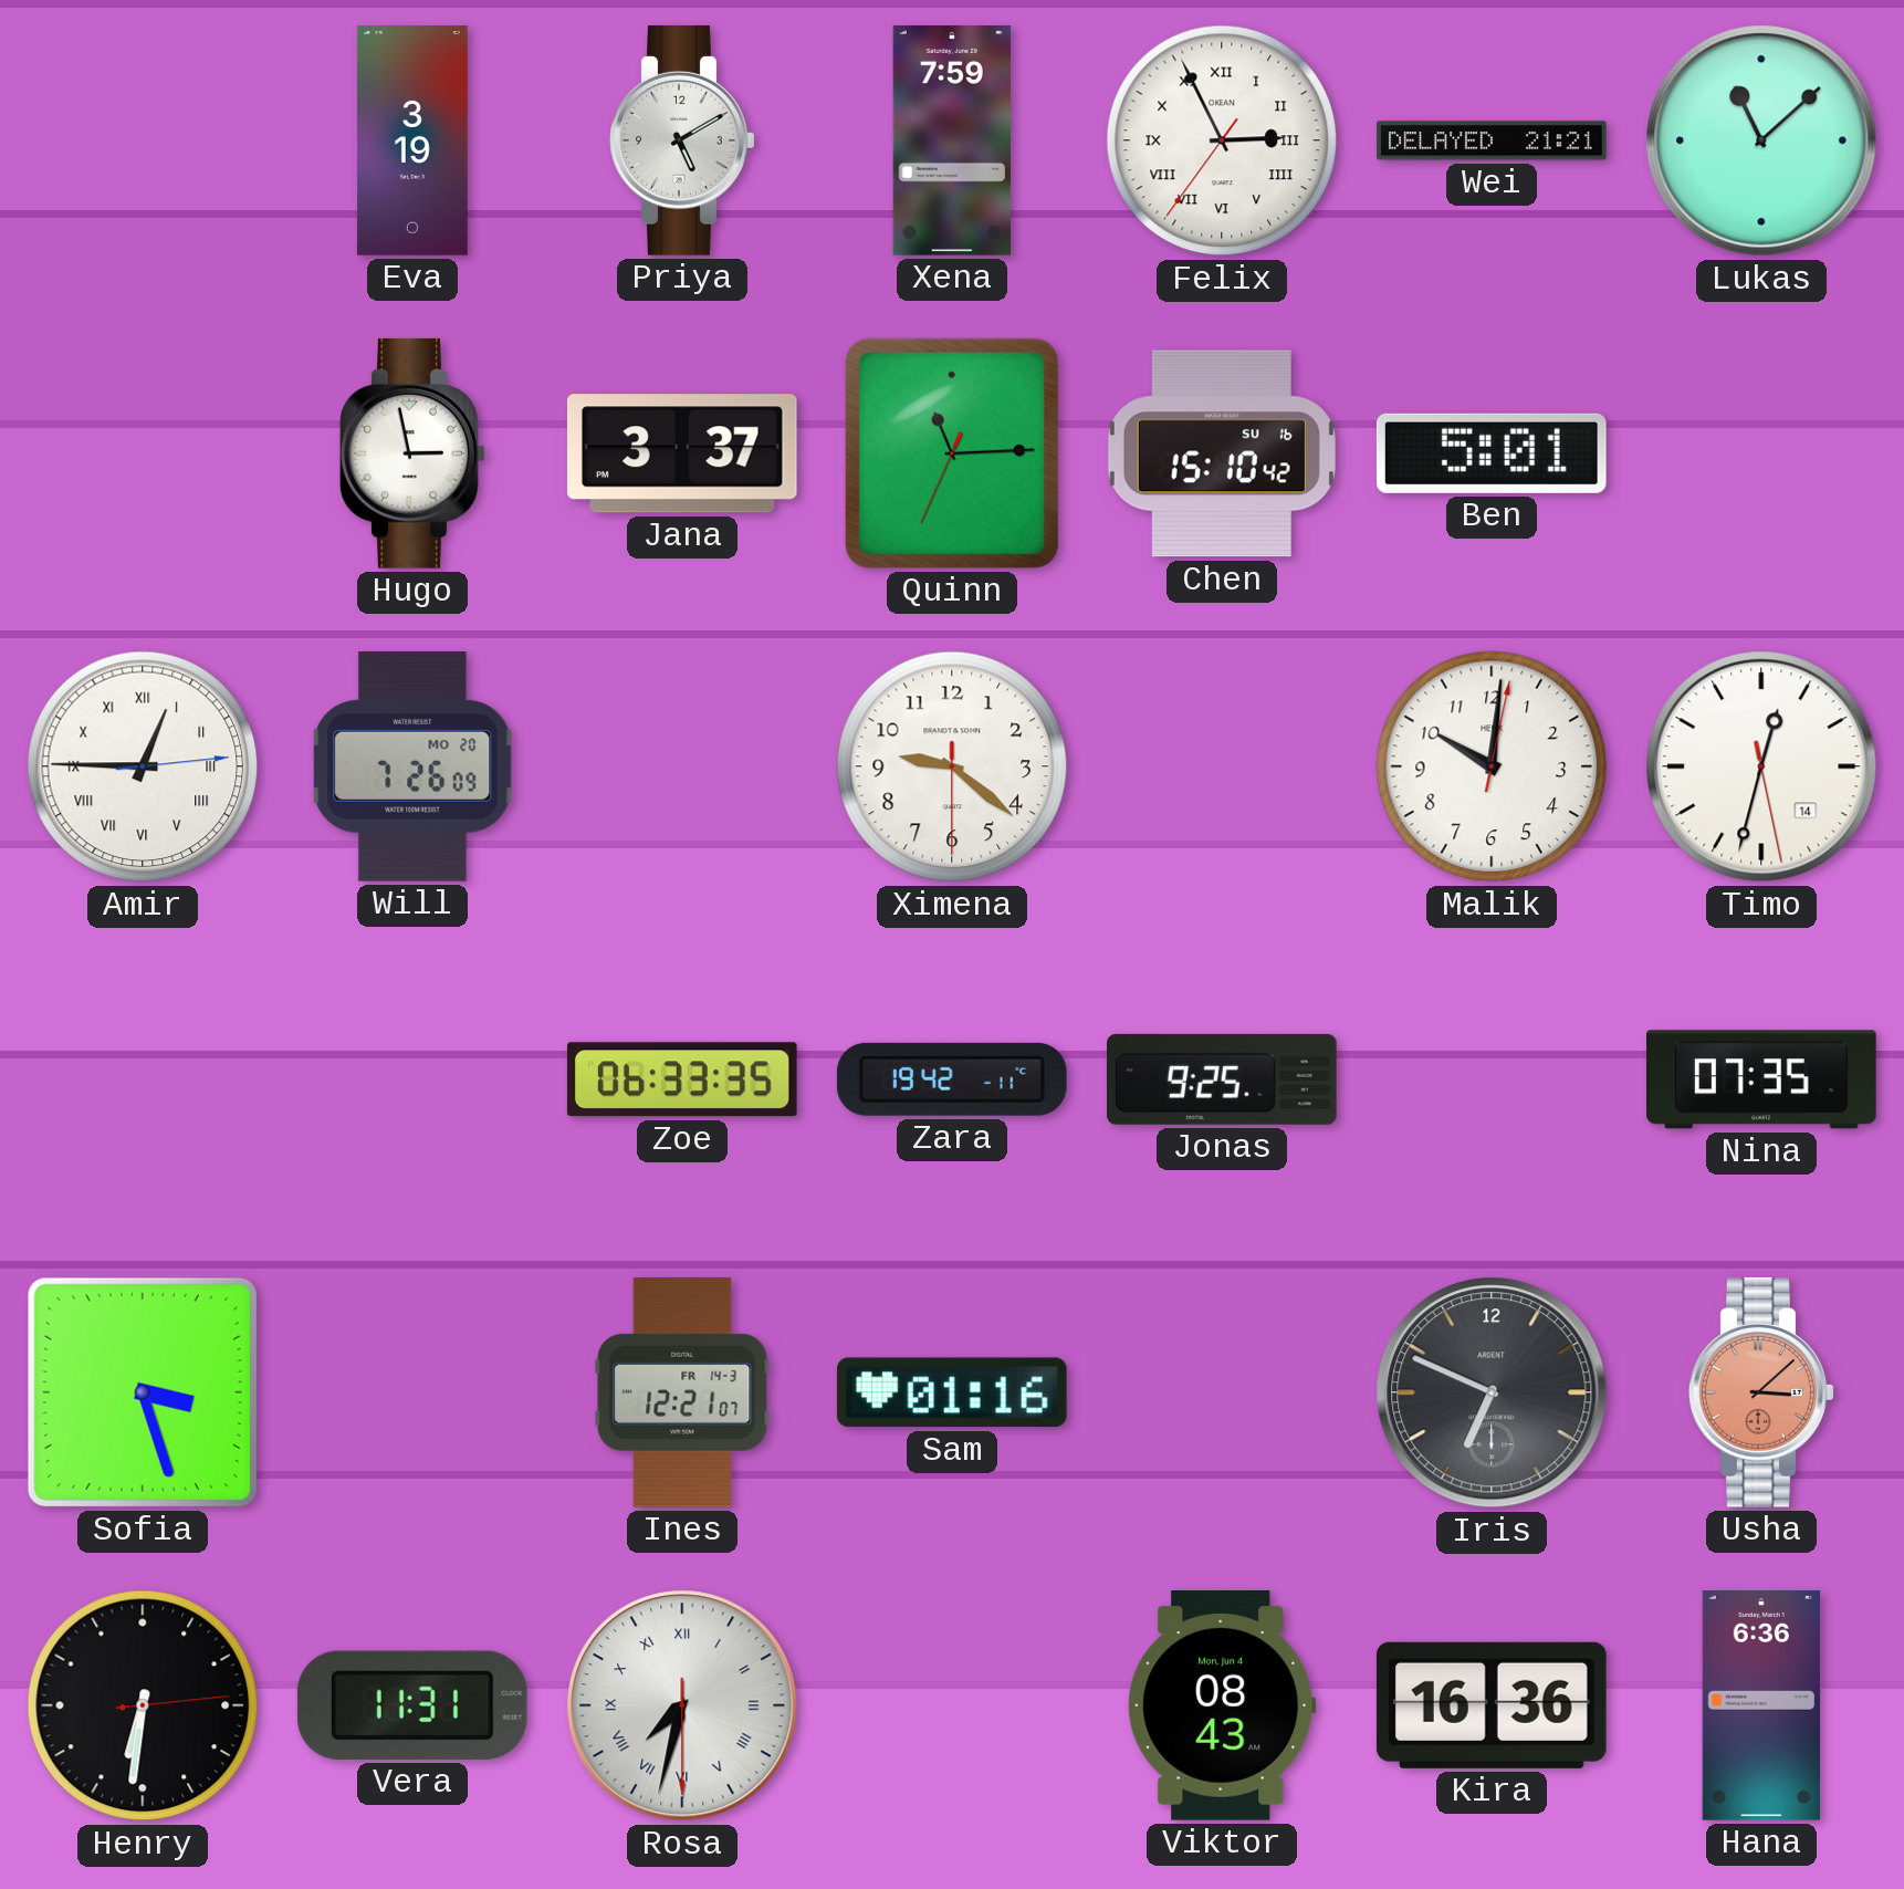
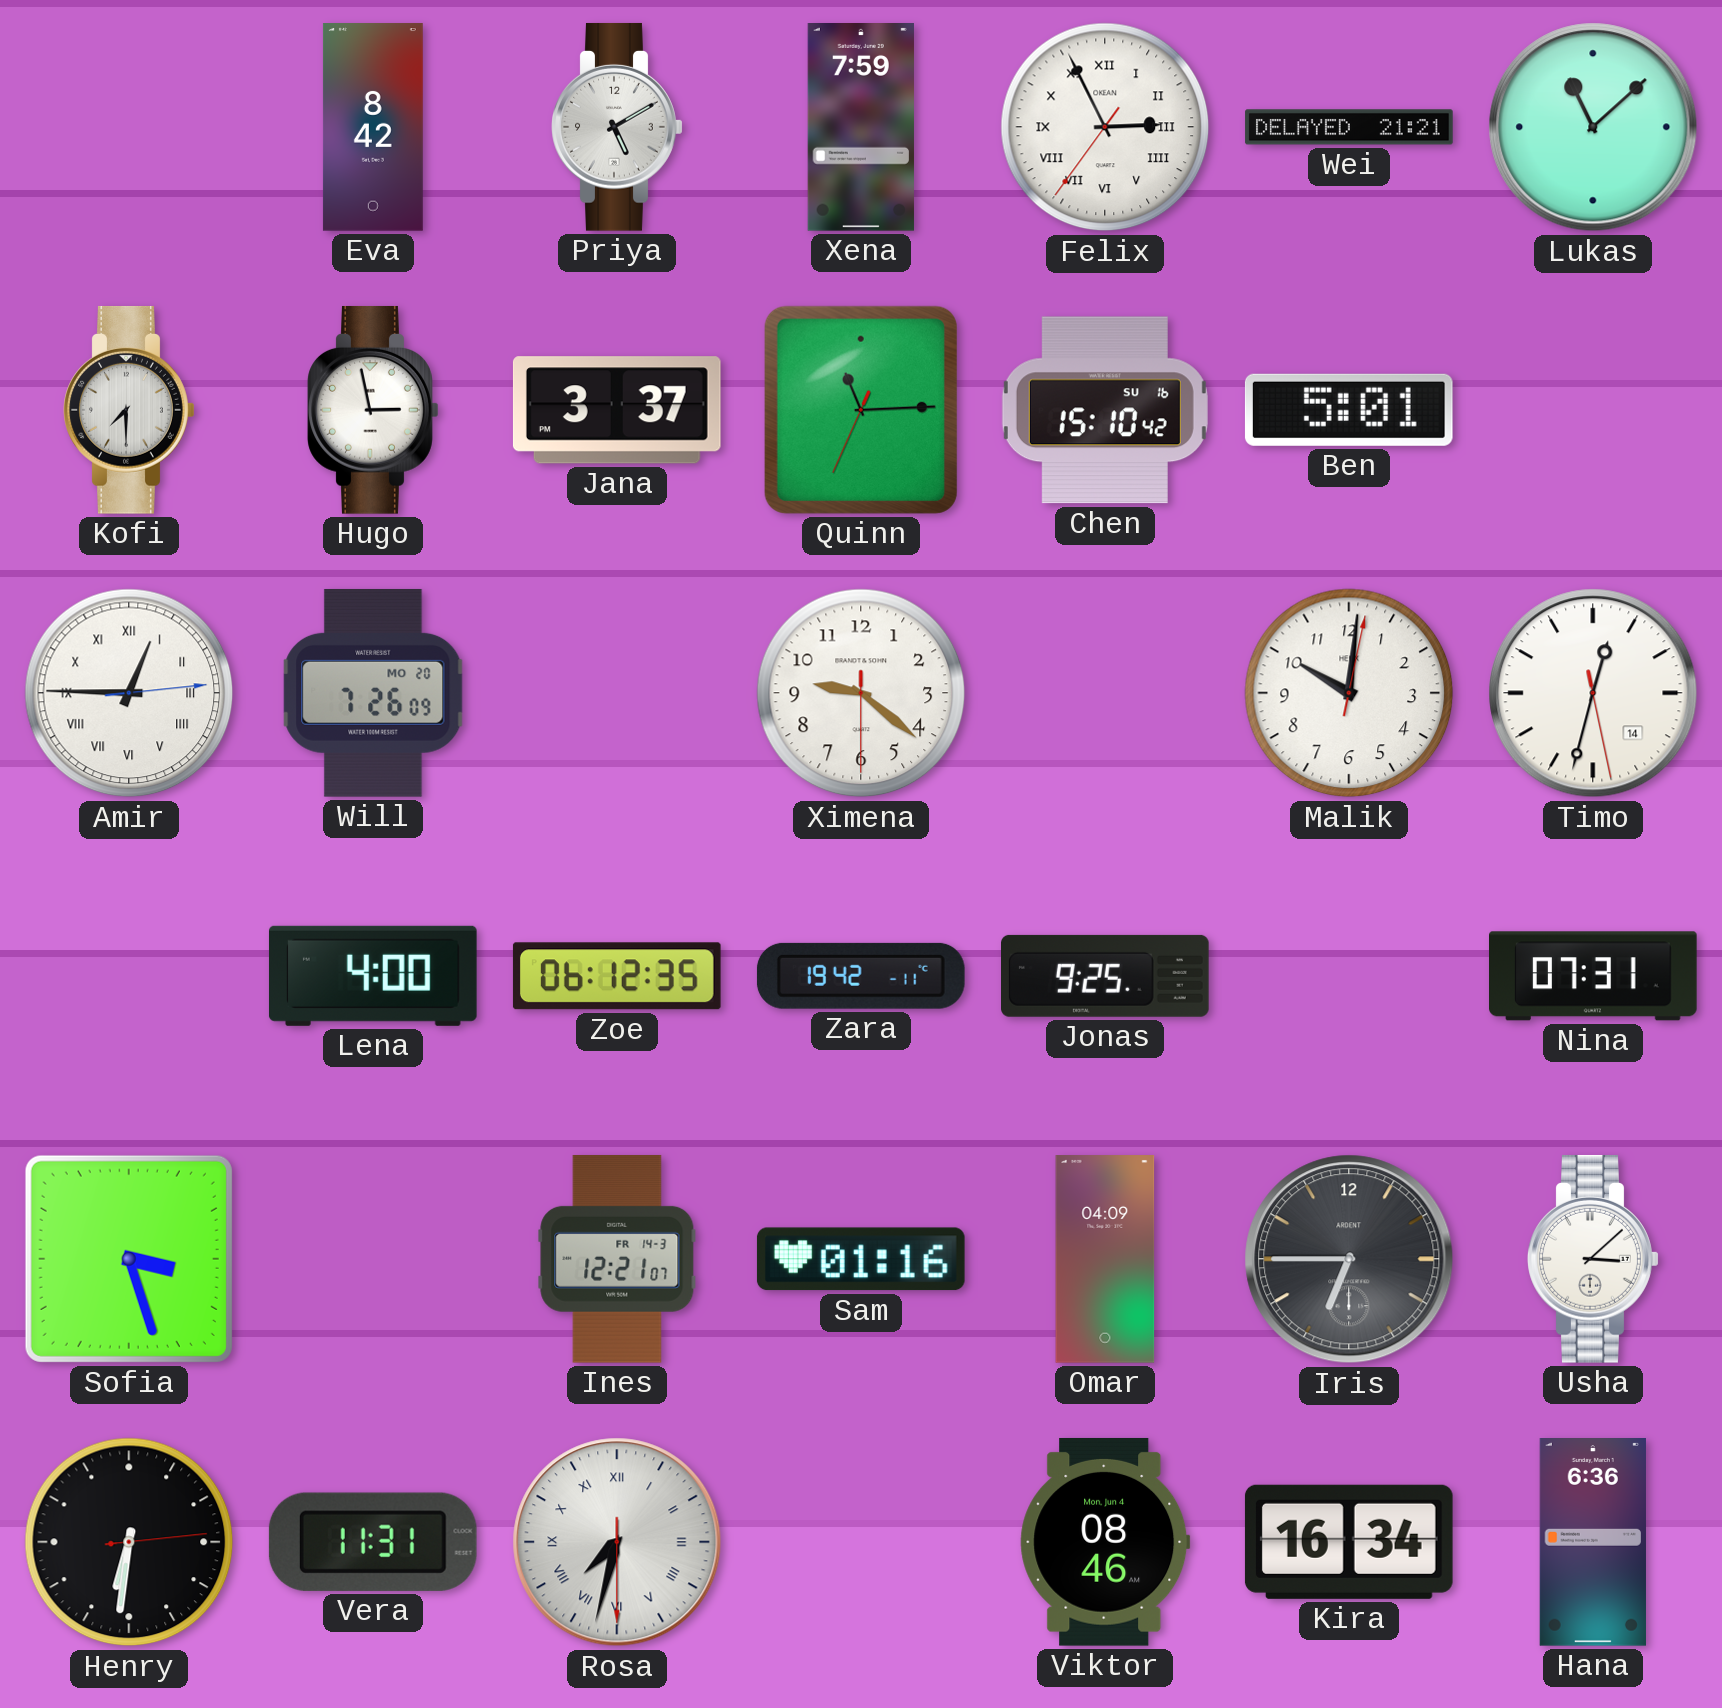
Eva: 3:19 -> 8:42
Kofi: none -> 7:30
Lena: none -> 4:00
Zoe: 06:33 -> 06:12
Nina: 07:35 -> 07:31
Omar: none -> 04:09
Iris: 6:49 -> 6:45
Usha dial: salmon -> white
Viktor: 08:43 -> 08:46
Kira: 16:36 -> 16:34
